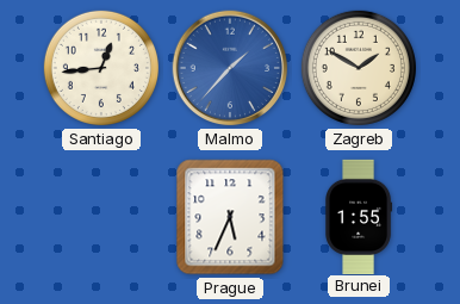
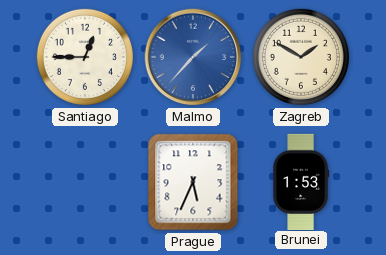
Santiago: 12:44 -> 12:45
Brunei: 1:55 -> 1:53
